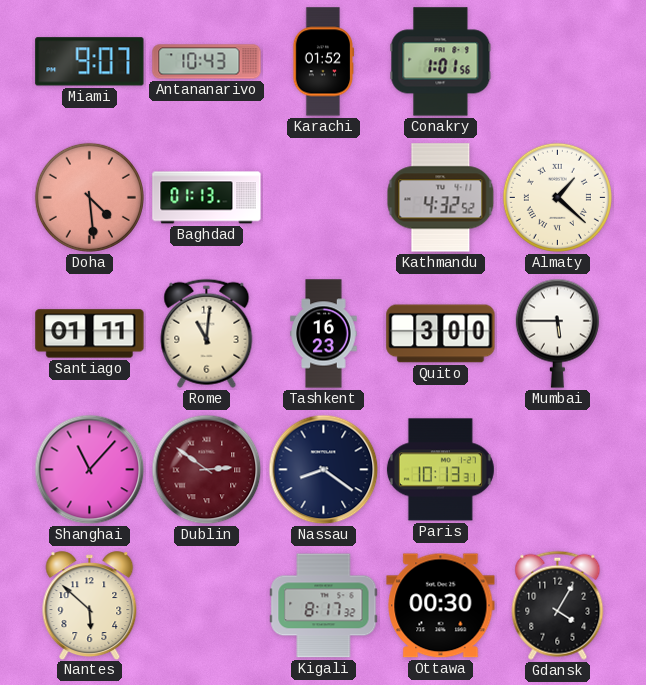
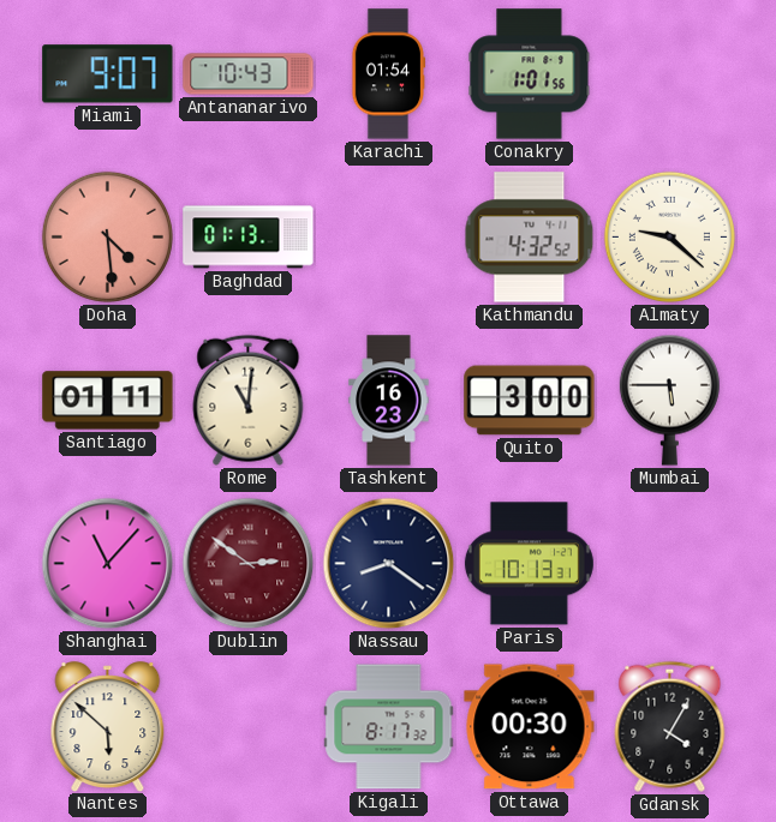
Karachi: 01:52 -> 01:54
Almaty: 1:22 -> 9:22
